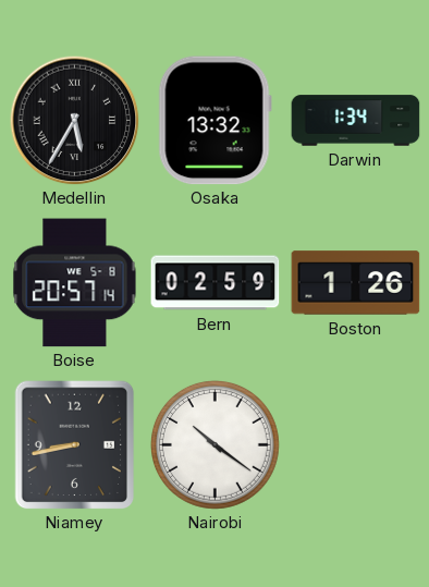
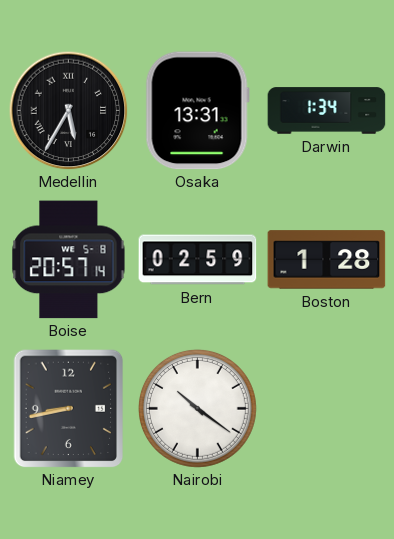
Osaka: 13:32 -> 13:31
Boston: 1:26 -> 1:28
